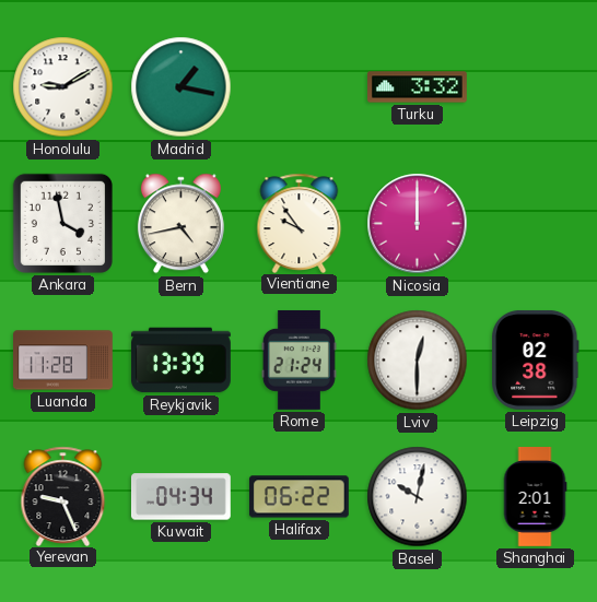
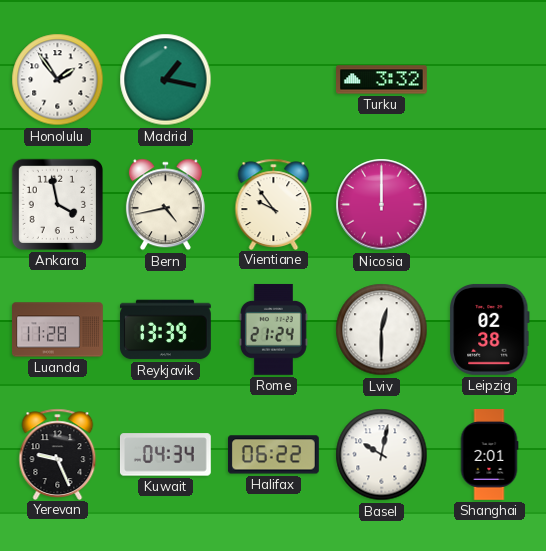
Honolulu: 9:10 -> 1:54
